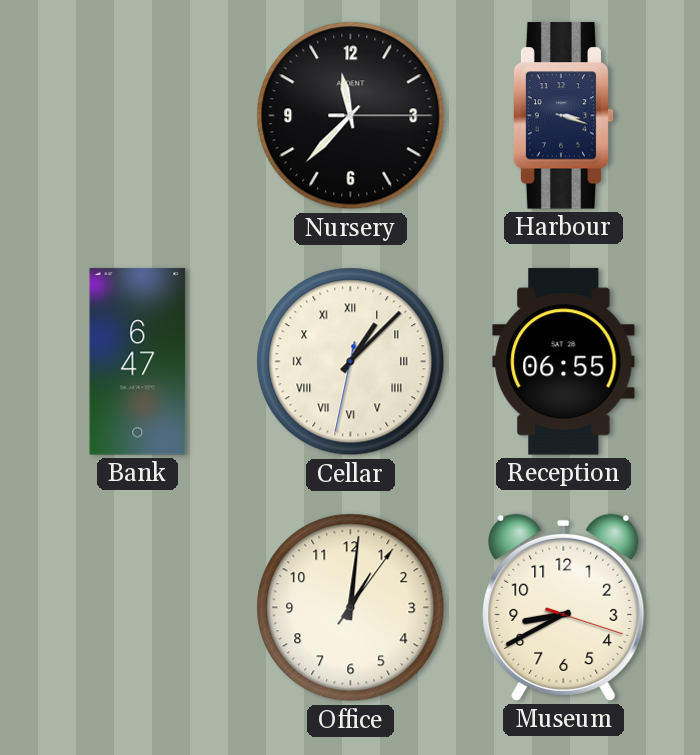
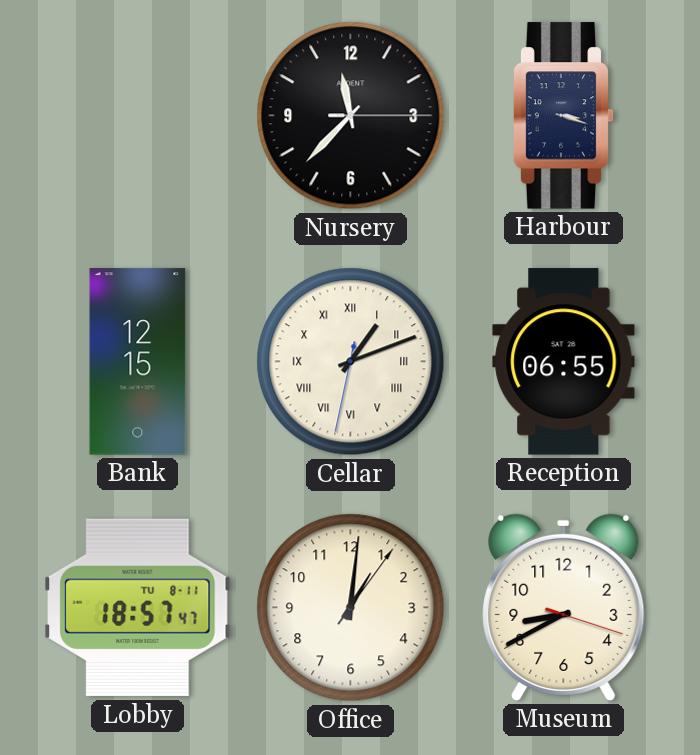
Bank: 6:47 -> 12:15
Cellar: 1:07 -> 1:11
Lobby: none -> 18:57
